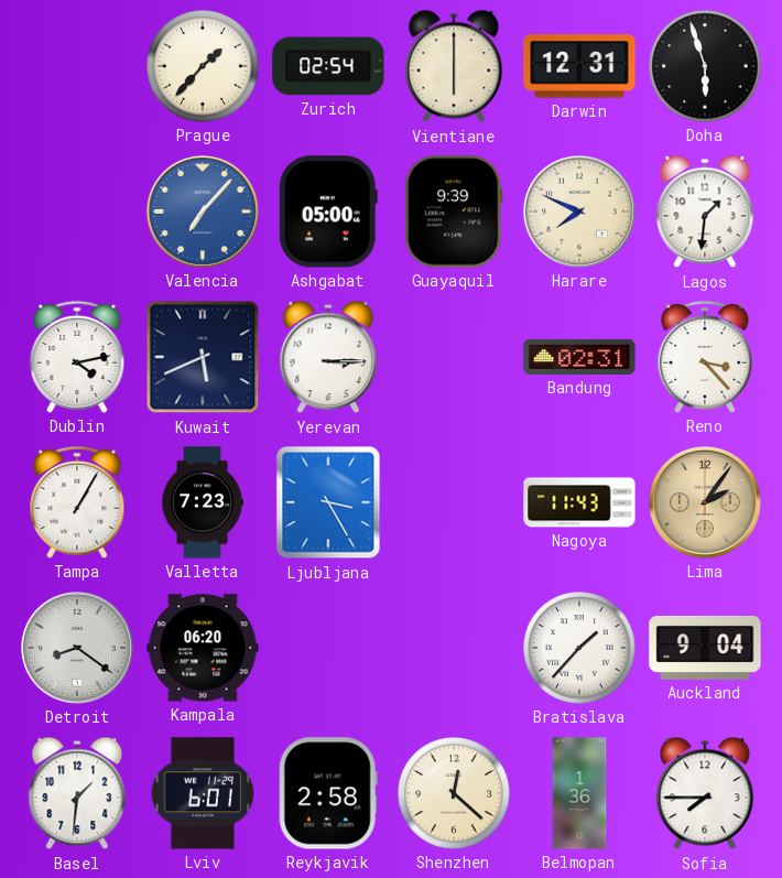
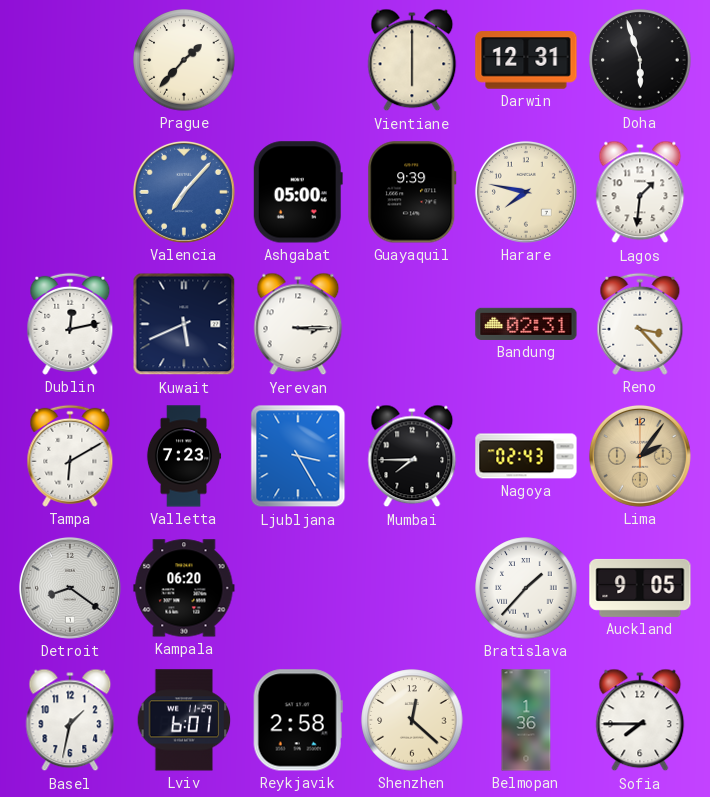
Zurich: 02:54 -> none
Harare: 7:49 -> 7:47
Dublin: 4:13 -> 12:13
Tampa: 1:05 -> 6:10
Mumbai: none -> 7:45
Nagoya: 11:43 -> 02:43
Auckland: 9:04 -> 9:05
Basel: 1:31 -> 1:32
